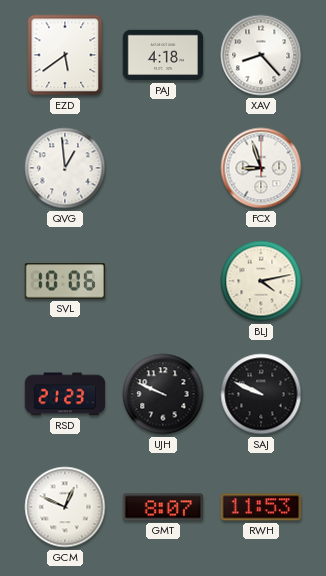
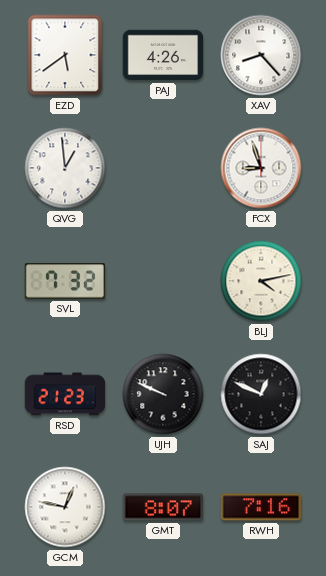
PAJ: 4:18 -> 4:26
SVL: 10:06 -> 7:32
SAJ: 9:49 -> 12:49
GCM: 12:49 -> 12:47
RWH: 11:53 -> 7:16
